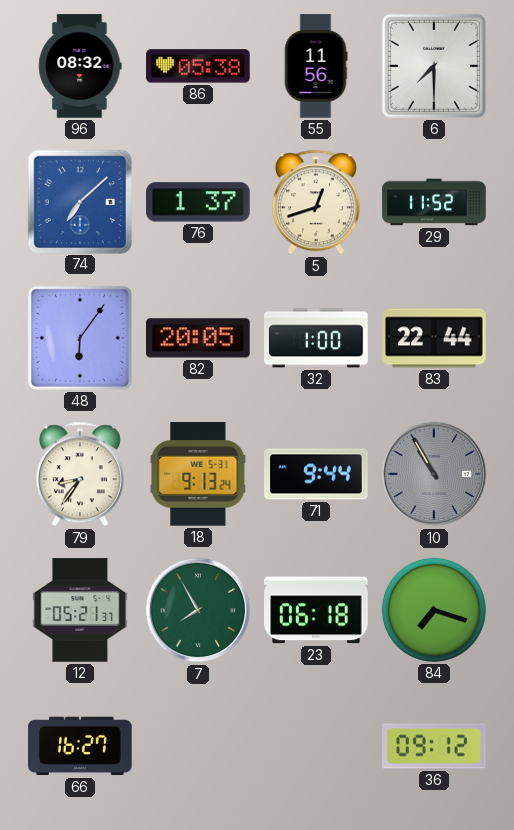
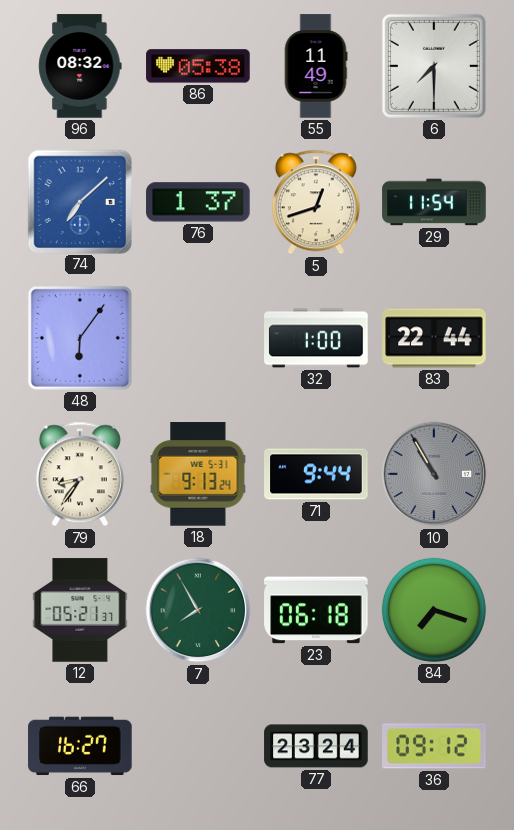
55: 11:56 -> 11:49
29: 11:52 -> 11:54
82: 20:05 -> none
77: none -> 23:24
